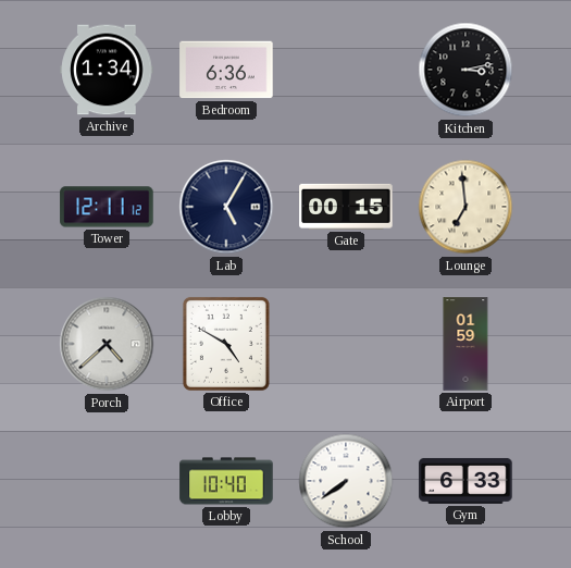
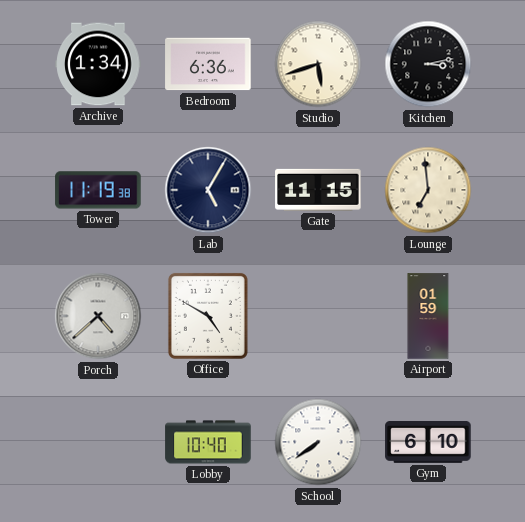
Studio: none -> 5:42
Tower: 12:11 -> 11:19
Gate: 00:15 -> 11:15
Gym: 6:33 -> 6:10
